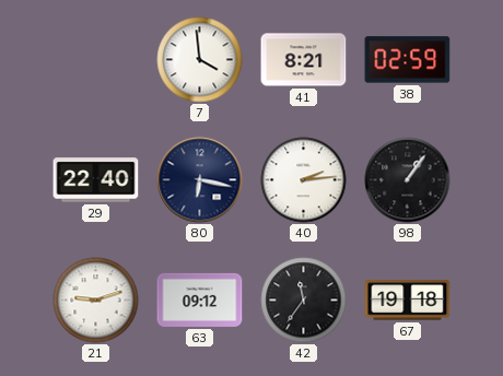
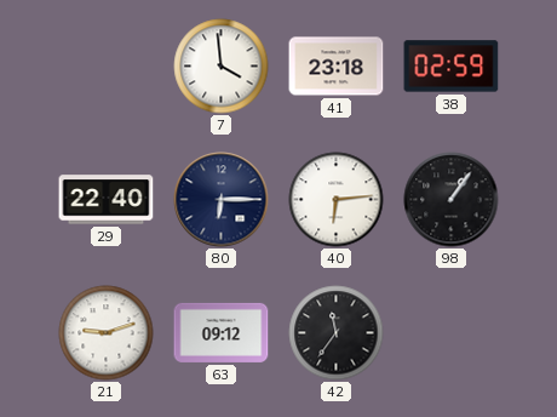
41: 8:21 -> 23:18
80: 6:17 -> 6:15
40: 2:14 -> 6:14
67: 19:18 -> none
